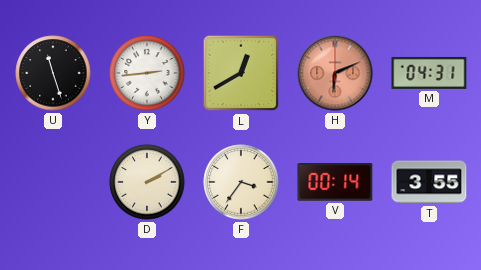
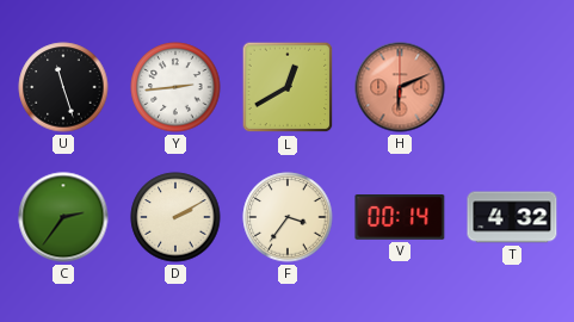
M: 04:31 -> none
C: none -> 2:36
T: 3:55 -> 4:32
